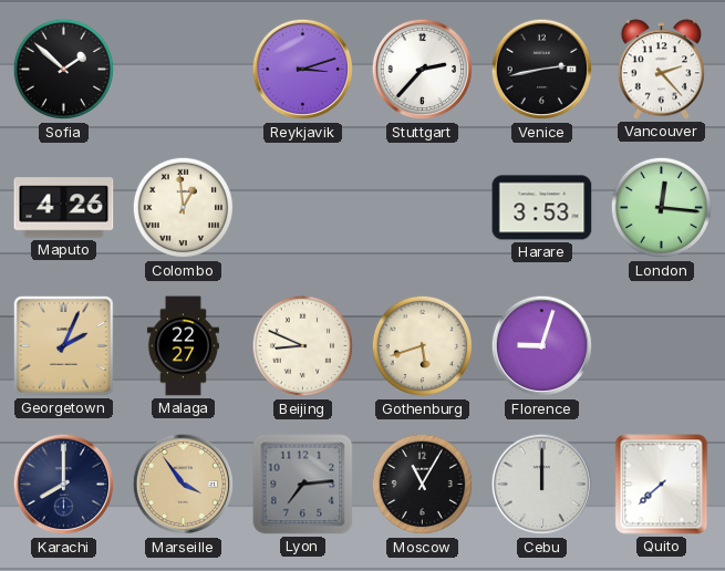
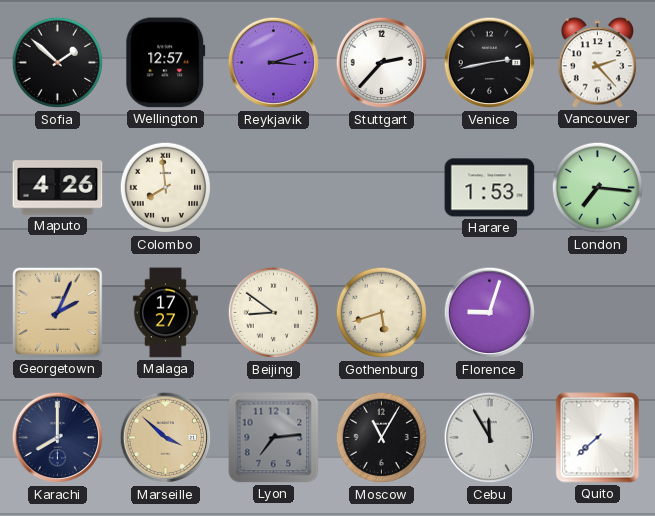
Wellington: none -> 12:57
Colombo: 12:59 -> 7:59
Harare: 3:53 -> 1:53
London: 12:16 -> 7:16
Malaga: 22:27 -> 17:27
Beijing: 8:49 -> 8:51
Marseille: 3:54 -> 3:52
Cebu: 12:00 -> 11:55
